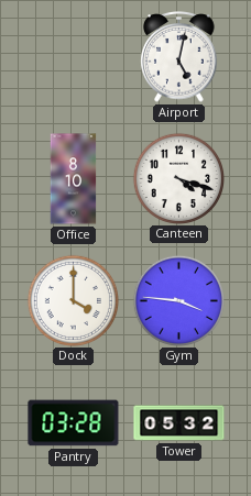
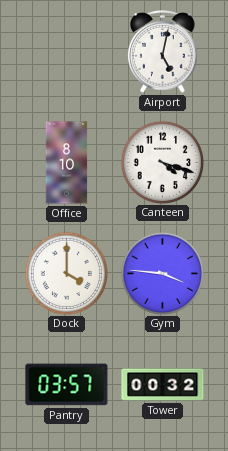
Pantry: 03:28 -> 03:57
Tower: 05:32 -> 00:32
